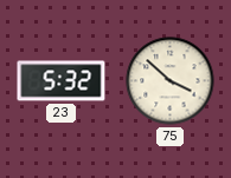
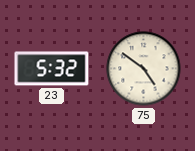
75: 3:52 -> 4:51
